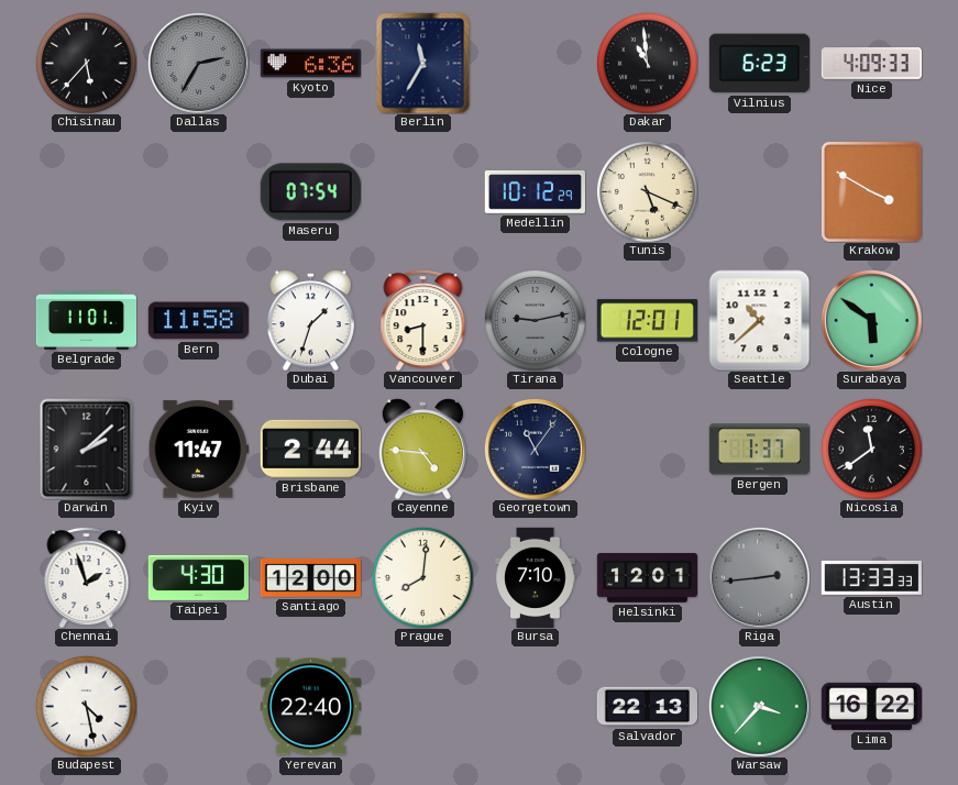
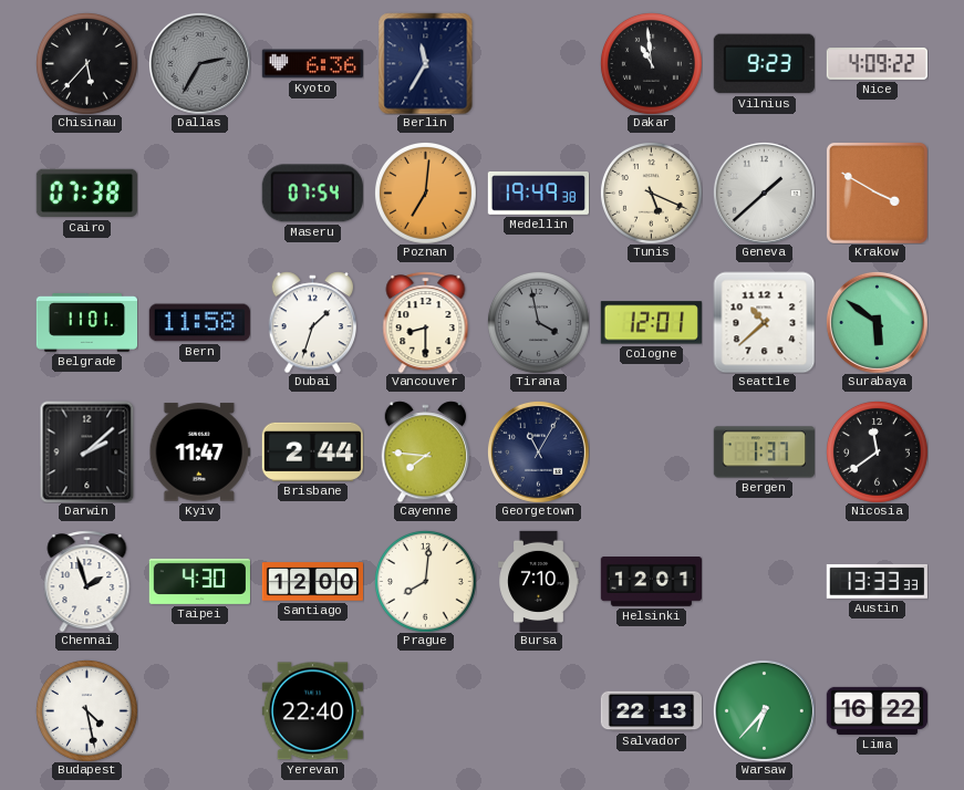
Vilnius: 6:23 -> 9:23
Nice: 4:09:33 -> 4:09:22
Cairo: none -> 07:38
Poznan: none -> 7:01
Medellin: 10:12 -> 19:49
Geneva: none -> 1:38
Tirana: 9:13 -> 3:58
Cayenne: 4:46 -> 7:46
Georgetown: 11:06 -> 11:05
Riga: 2:44 -> none
Warsaw: 3:37 -> 6:37
